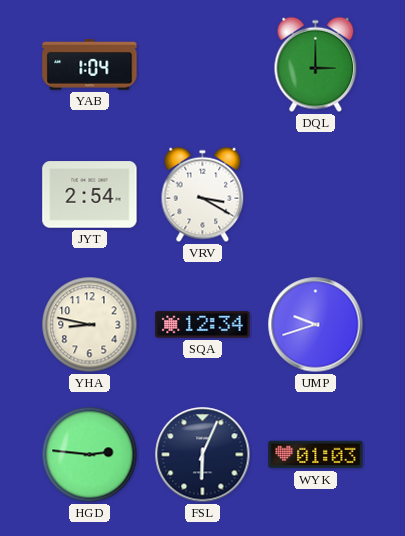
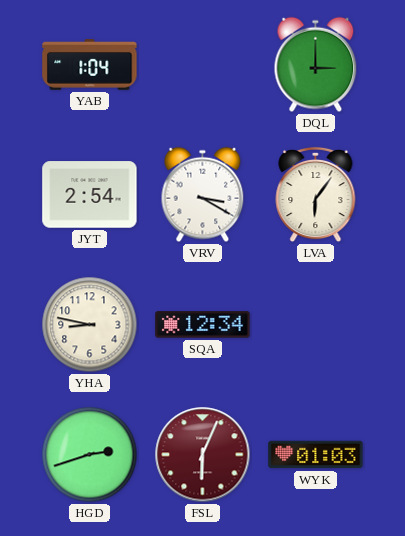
LVA: none -> 6:06
UMP: 9:42 -> none
HGD: 2:46 -> 2:42
FSL dial: navy -> burgundy
